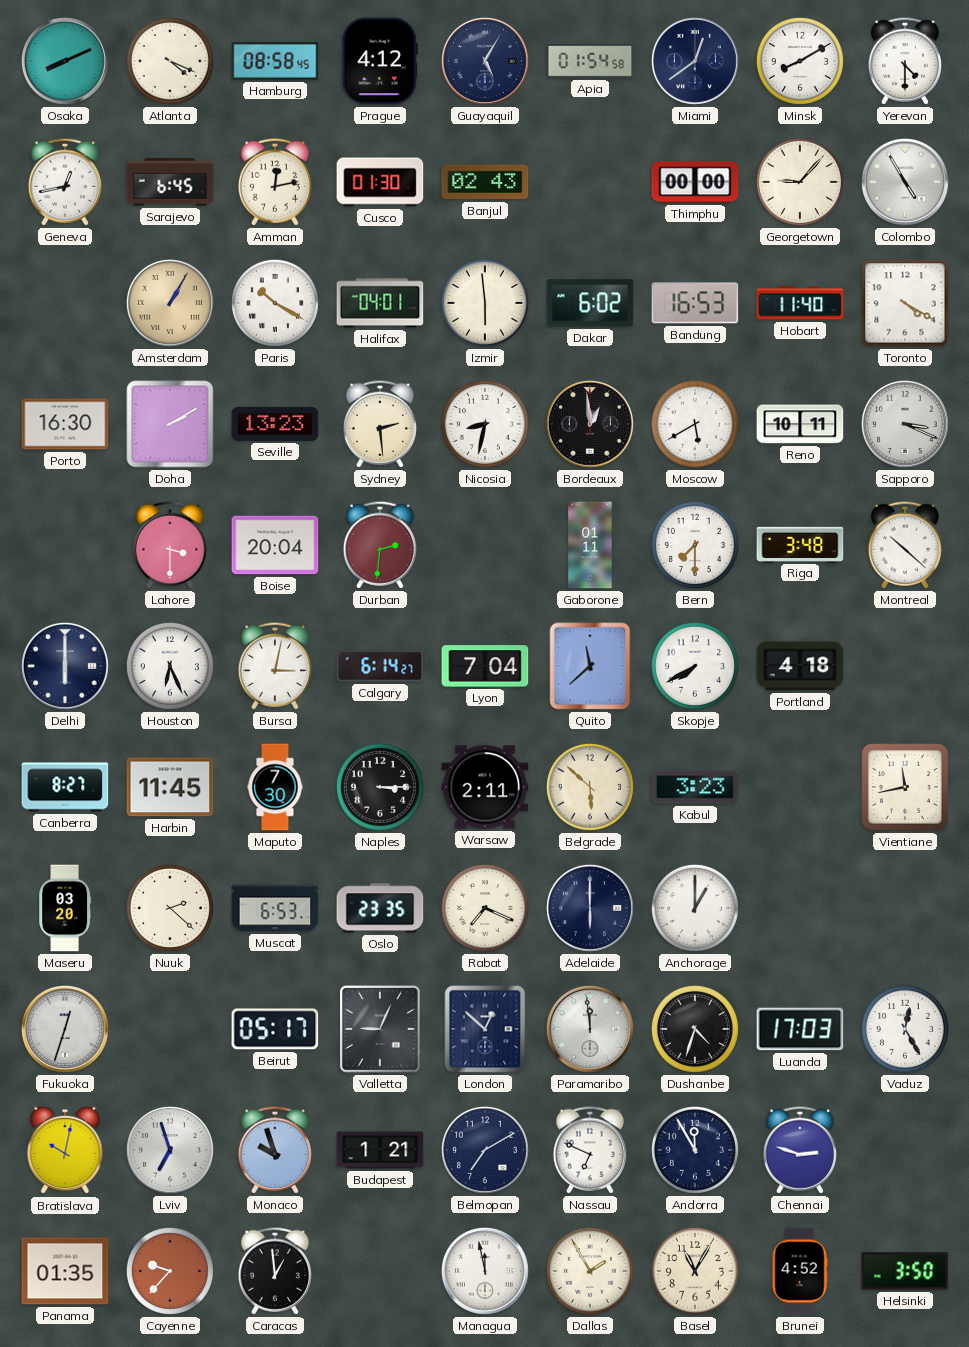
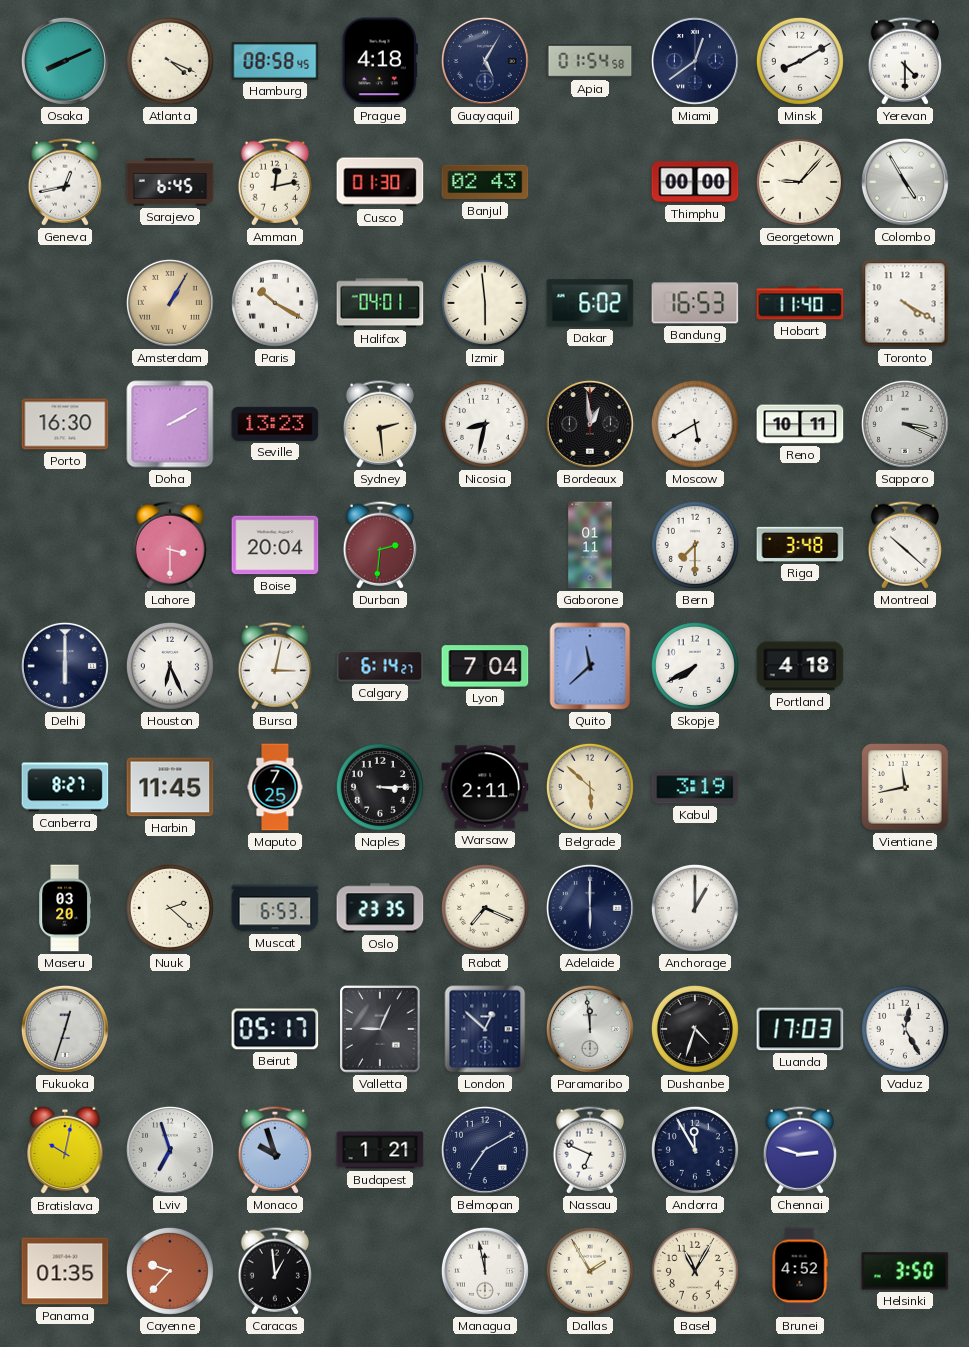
Prague: 4:12 -> 4:18
Maputo: 7:30 -> 7:25
Kabul: 3:23 -> 3:19
